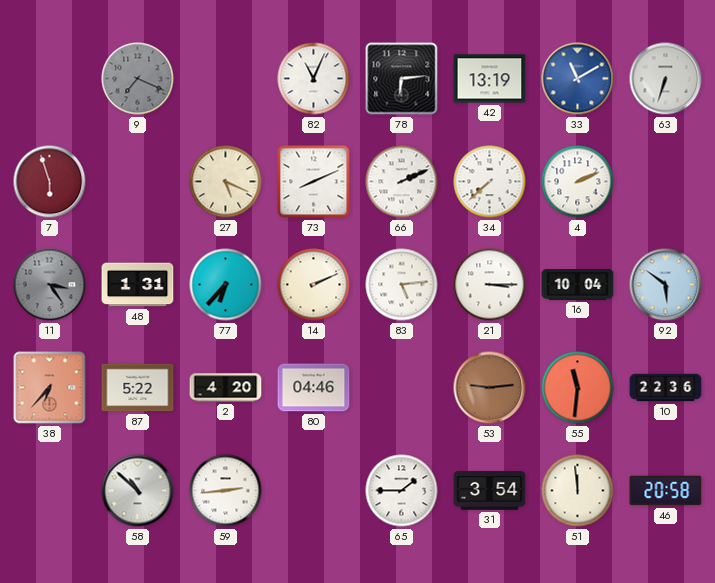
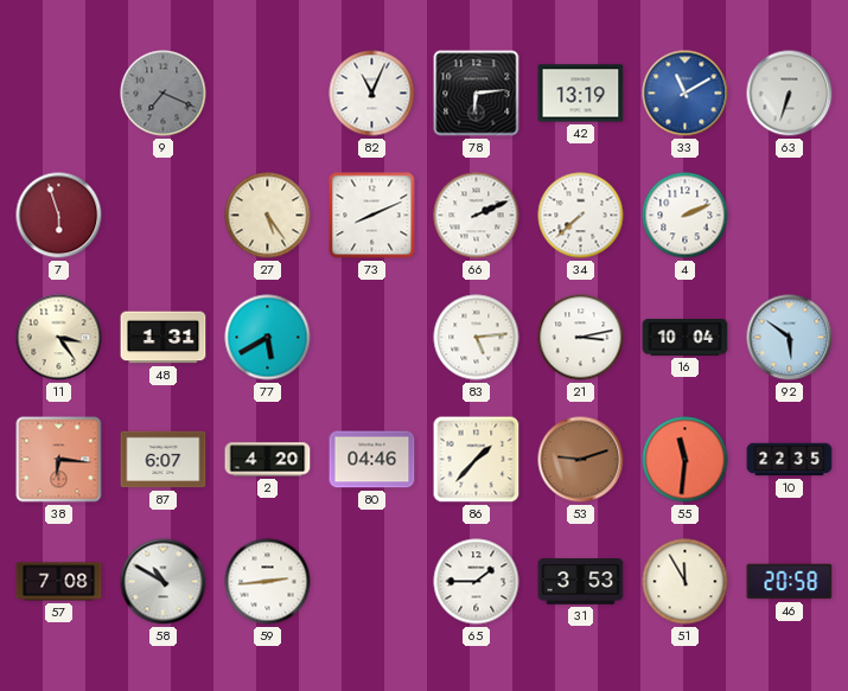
27: 5:19 -> 5:24
11 dial: grey -> cream
77: 6:37 -> 5:40
14: 2:11 -> none
21: 3:15 -> 3:13
38: 6:37 -> 6:16
87: 5:22 -> 6:07
86: none -> 1:37
53: 9:14 -> 9:12
10: 22:36 -> 22:35
57: none -> 7:08
58: 10:52 -> 10:50
31: 3:54 -> 3:53
51: 11:59 -> 11:55
